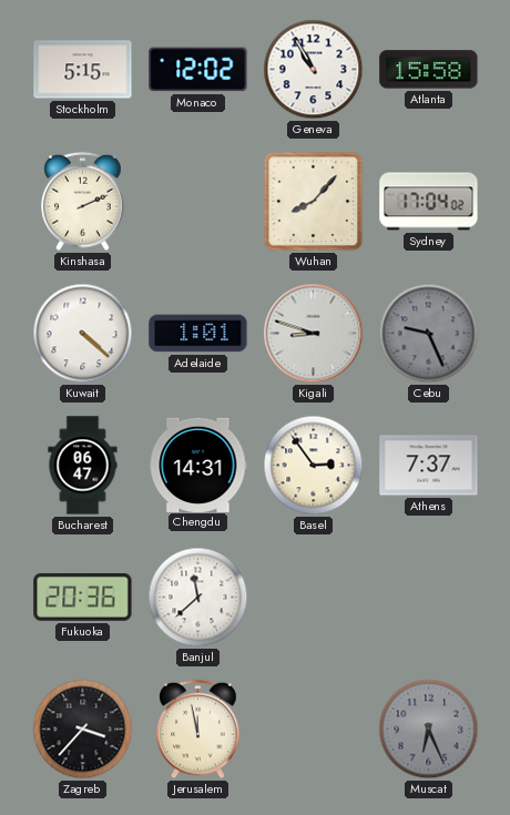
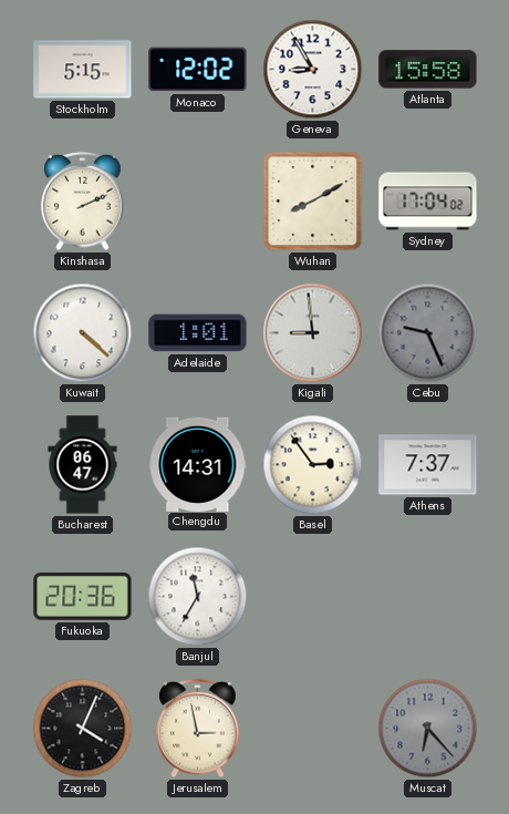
Geneva: 10:55 -> 8:55
Wuhan: 8:07 -> 8:10
Kigali: 8:48 -> 8:59
Banjul: 11:38 -> 11:35
Zagreb: 3:37 -> 4:04
Jerusalem: 11:58 -> 2:58
Muscat: 6:26 -> 6:23
